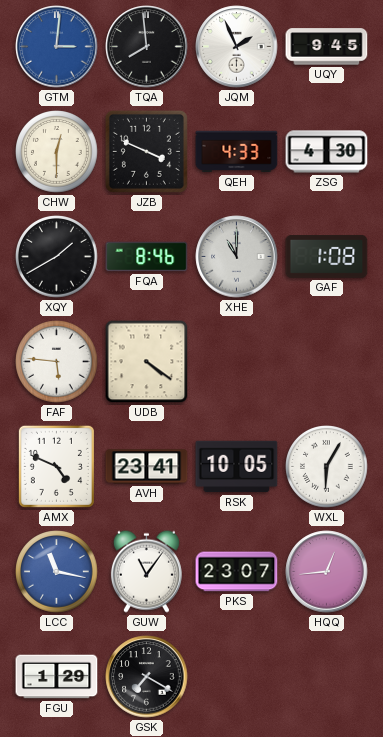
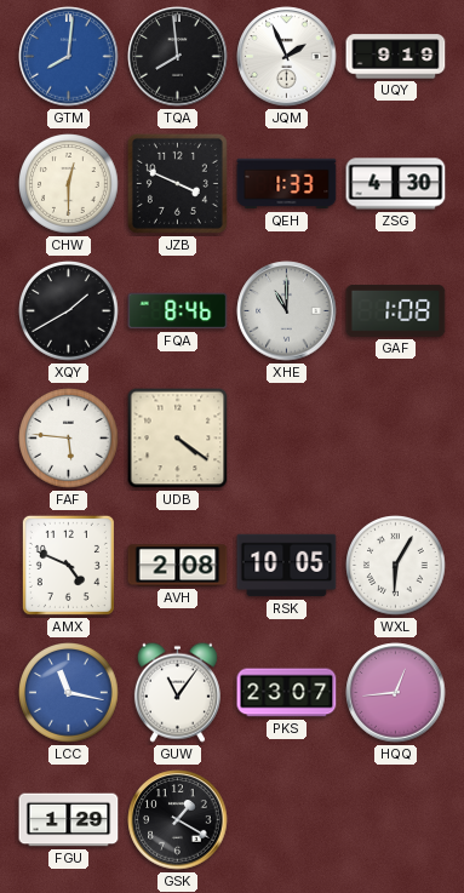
GTM: 3:01 -> 8:01
UQY: 9:45 -> 9:19
QEH: 4:33 -> 1:33
AVH: 23:41 -> 2:08
GSK: 7:20 -> 1:20
